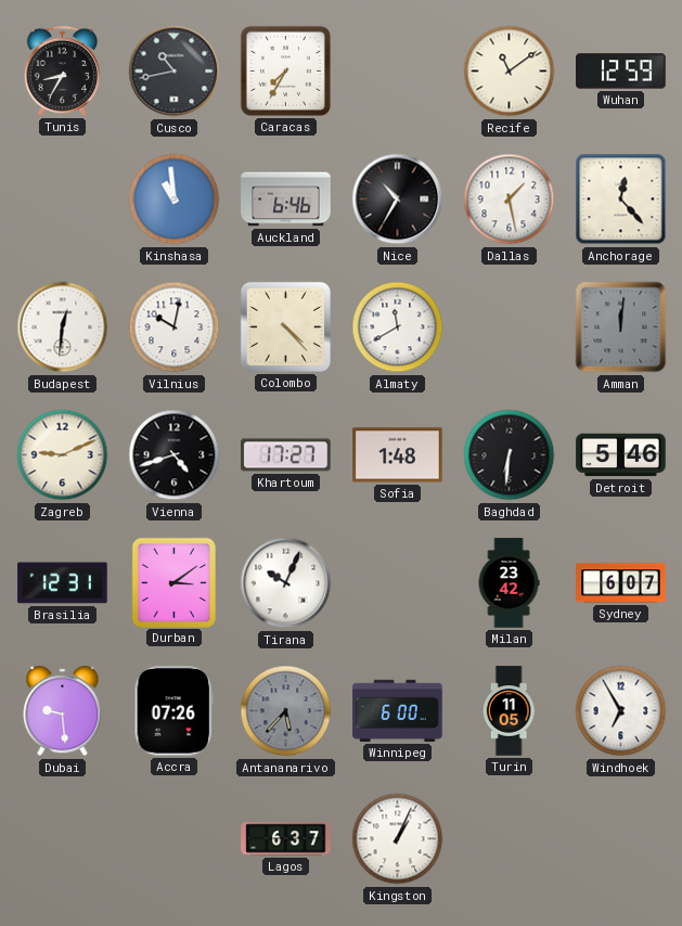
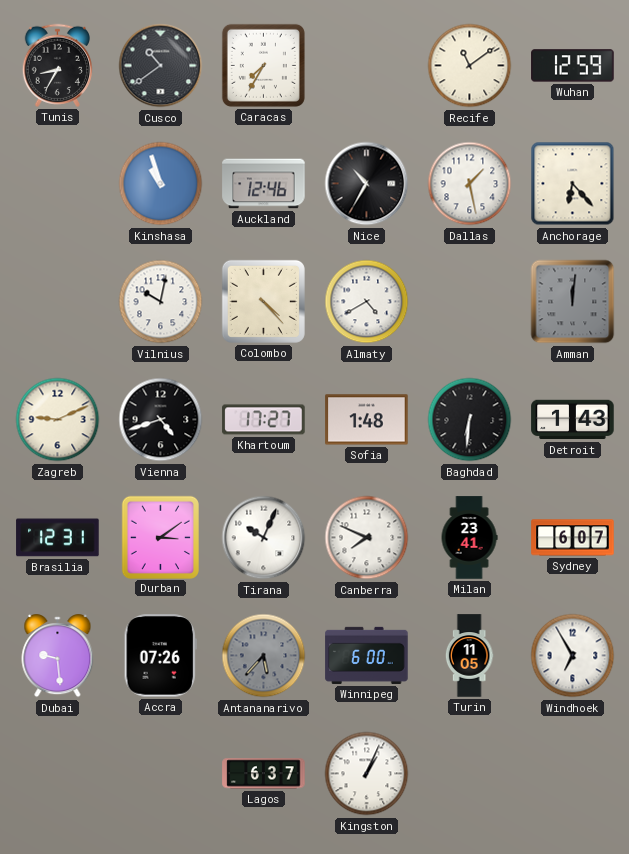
Cusco: 10:43 -> 10:39
Kinshasa: 10:59 -> 10:57
Auckland: 6:46 -> 12:46
Anchorage: 12:23 -> 6:23
Budapest: 12:31 -> none
Almaty: 11:40 -> 4:40
Detroit: 5:46 -> 1:43
Canberra: none -> 7:49
Milan: 23:42 -> 23:41
